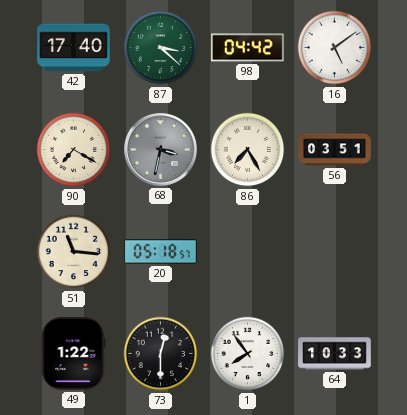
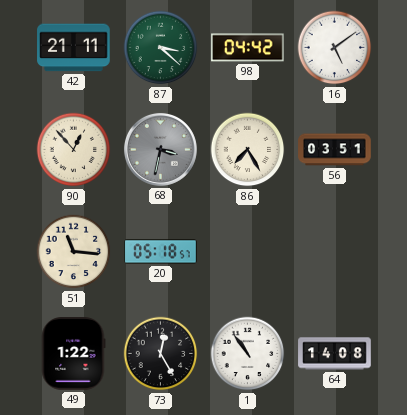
42: 17:40 -> 21:11
90: 7:20 -> 12:53
73: 12:30 -> 12:25
1: 7:54 -> 10:54
64: 10:33 -> 14:08
